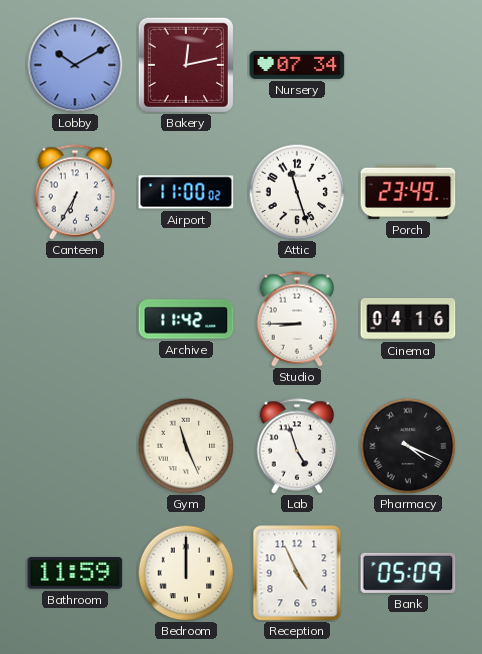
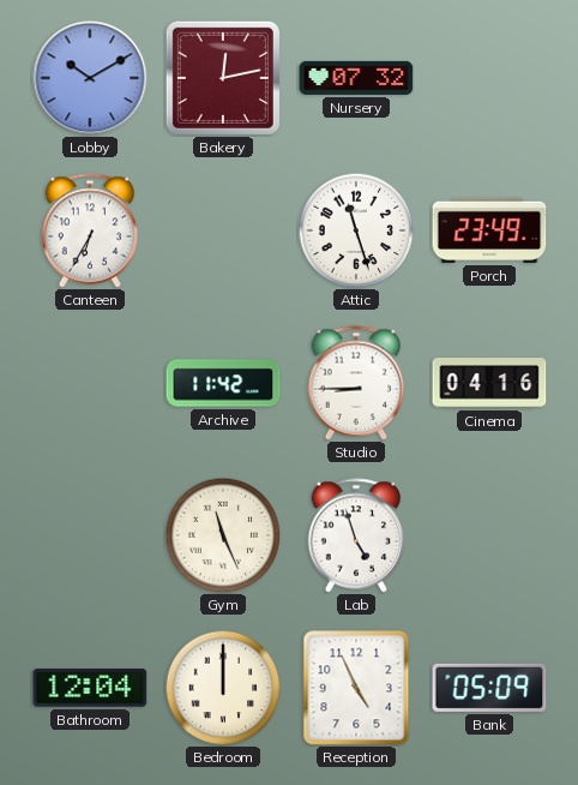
Nursery: 07:34 -> 07:32
Airport: 11:00 -> none
Pharmacy: 4:19 -> none
Bathroom: 11:59 -> 12:04
